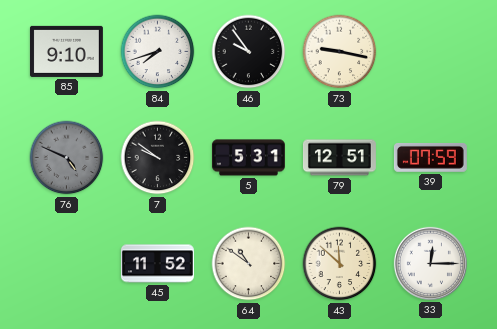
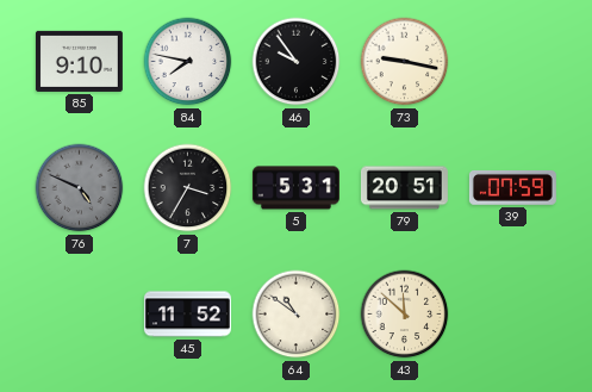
84: 7:42 -> 7:47
7: 9:51 -> 3:35
79: 12:51 -> 20:51
33: 12:15 -> none
